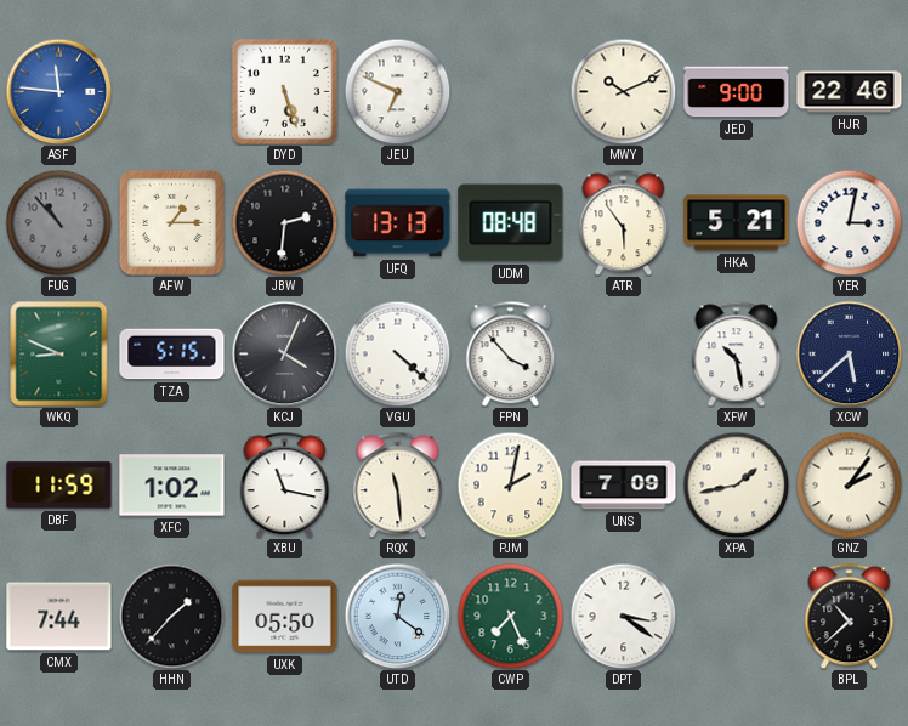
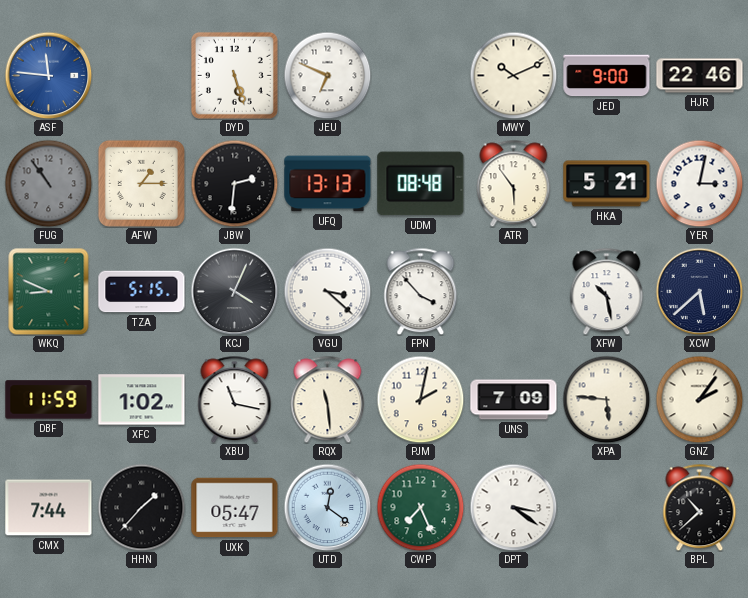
FUG: 10:53 -> 10:54
VGU: 4:22 -> 3:22
XPA: 1:43 -> 5:46
UXK: 05:50 -> 05:47
